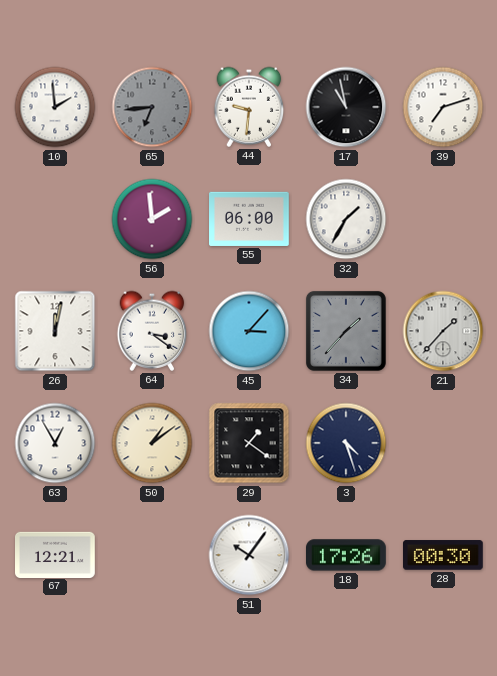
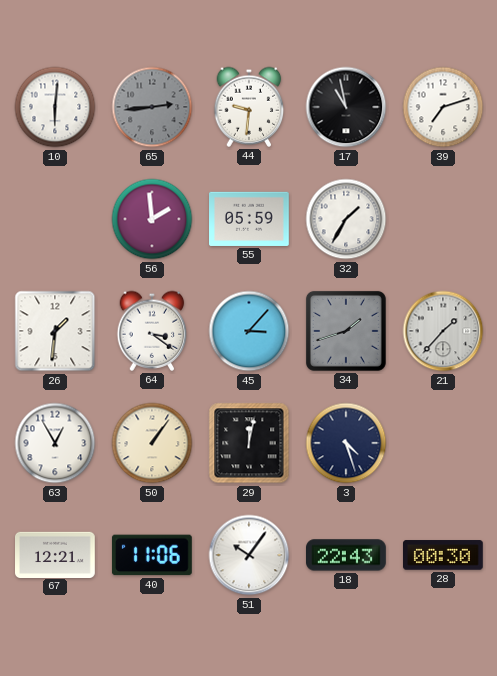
10: 1:59 -> 6:01
65: 6:44 -> 2:44
55: 06:00 -> 05:59
26: 12:02 -> 1:31
34: 1:37 -> 1:42
50: 1:09 -> 1:06
29: 1:21 -> 12:02
40: none -> 11:06
18: 17:26 -> 22:43
